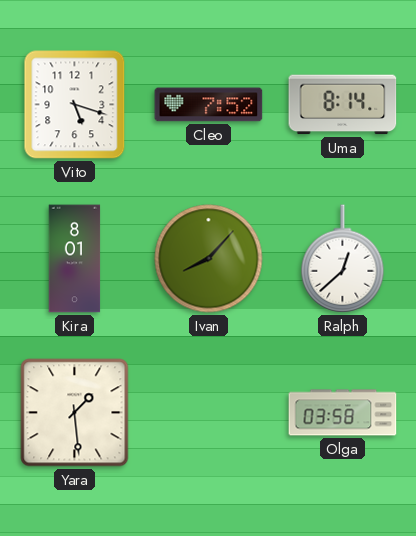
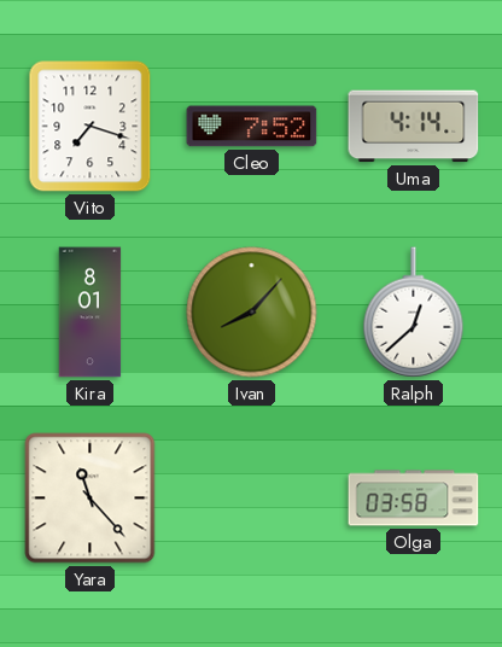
Vito: 5:18 -> 7:18
Uma: 8:14 -> 4:14
Yara: 1:29 -> 11:23
